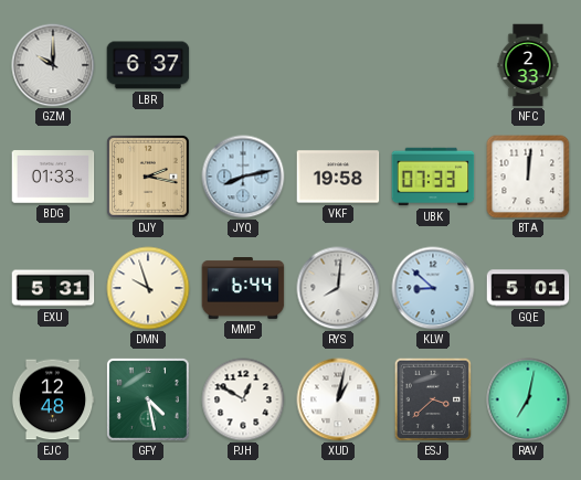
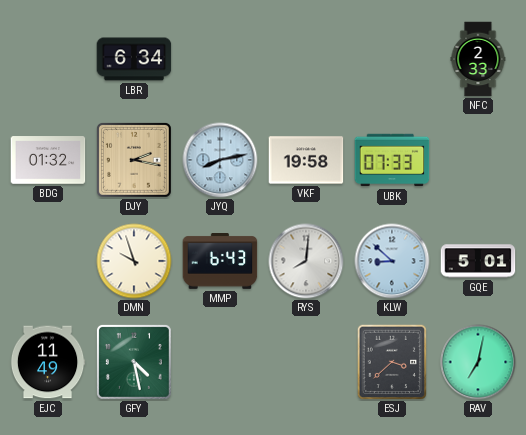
GZM: 10:00 -> none
LBR: 6:37 -> 6:34
BDG: 01:33 -> 01:32
BTA: 12:01 -> none
EXU: 5:31 -> none
MMP: 6:44 -> 6:43
EJC: 12:48 -> 11:49
PJH: 12:50 -> none
XUD: 1:02 -> none
